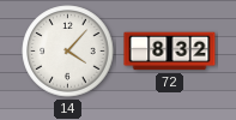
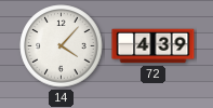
72: 8:32 -> 4:39
